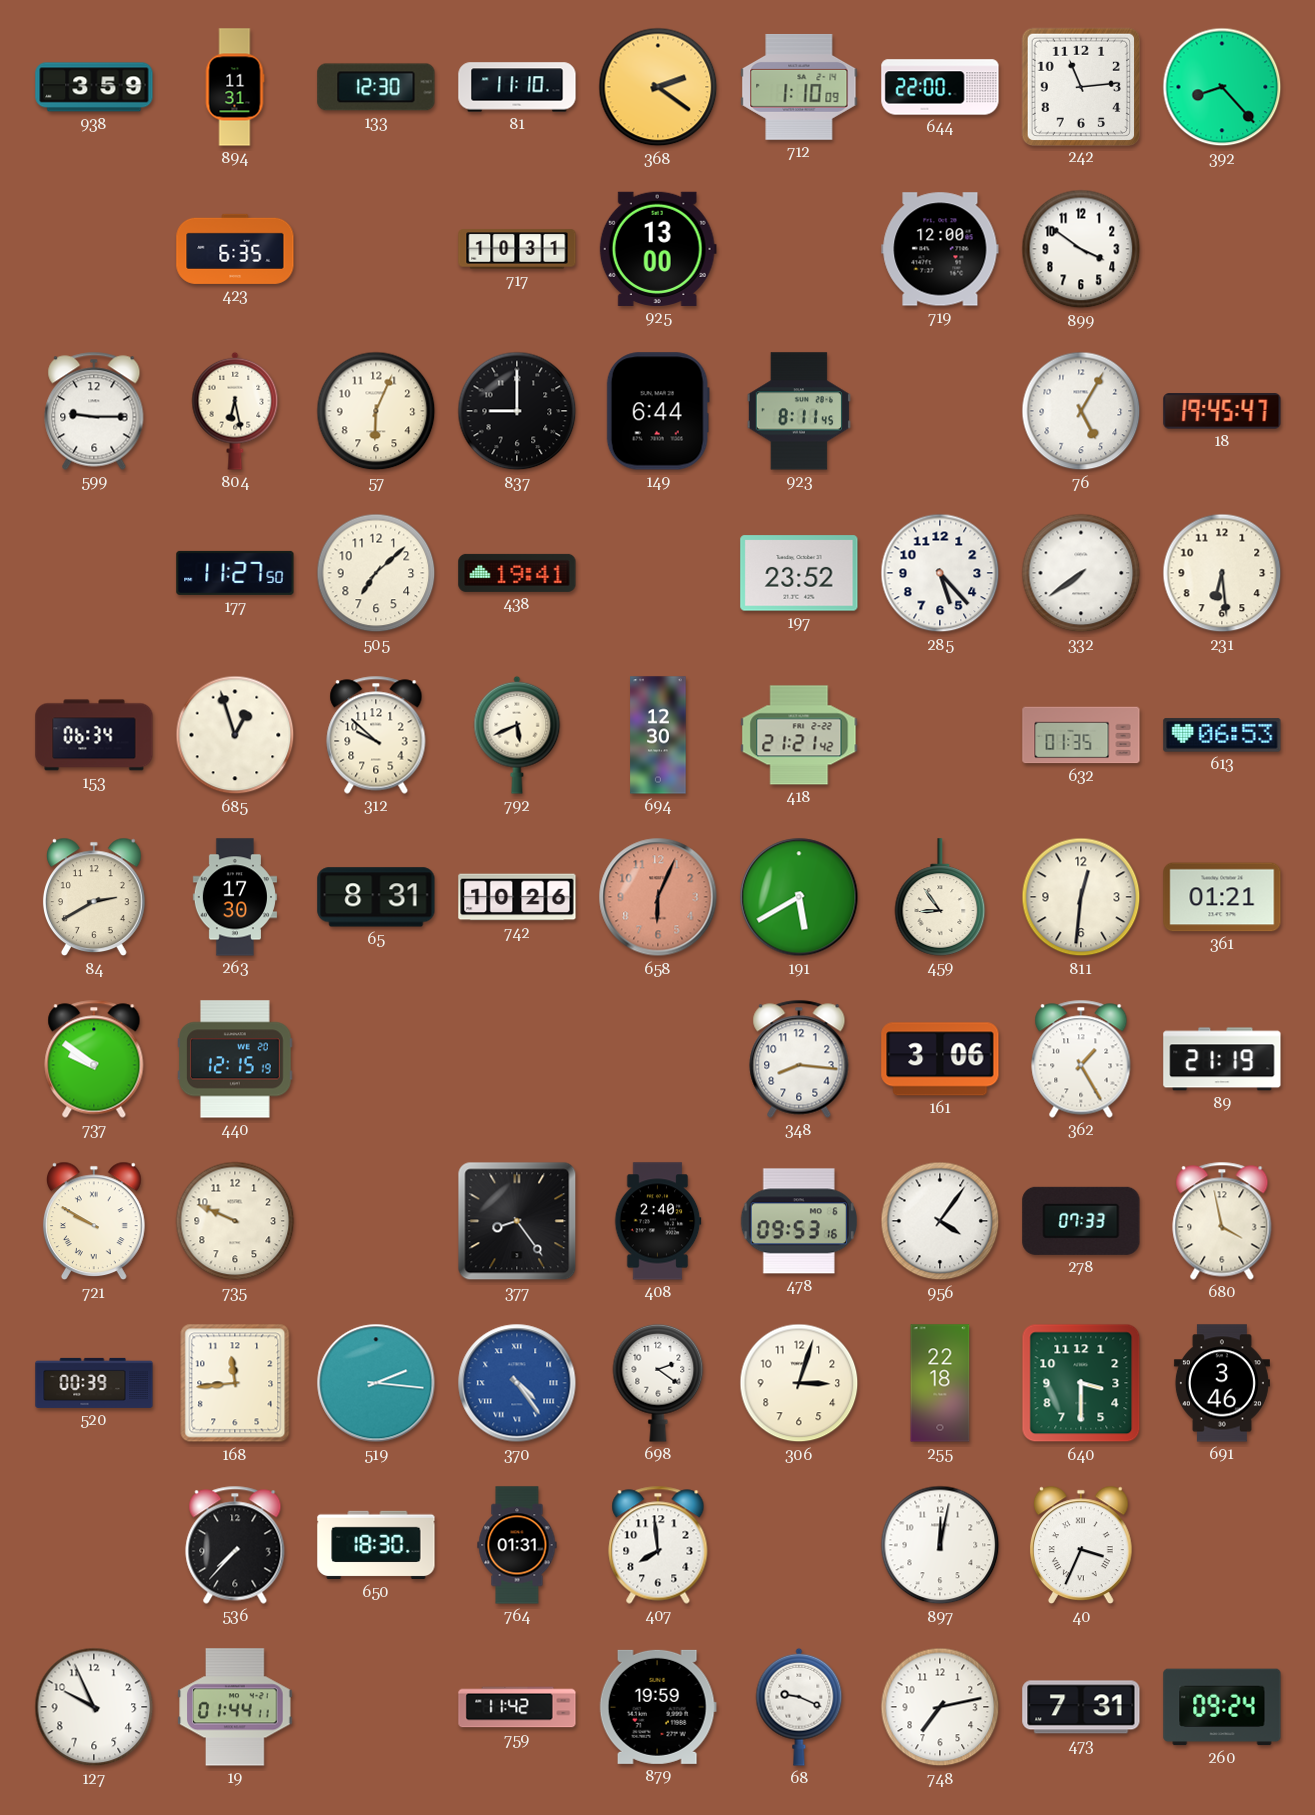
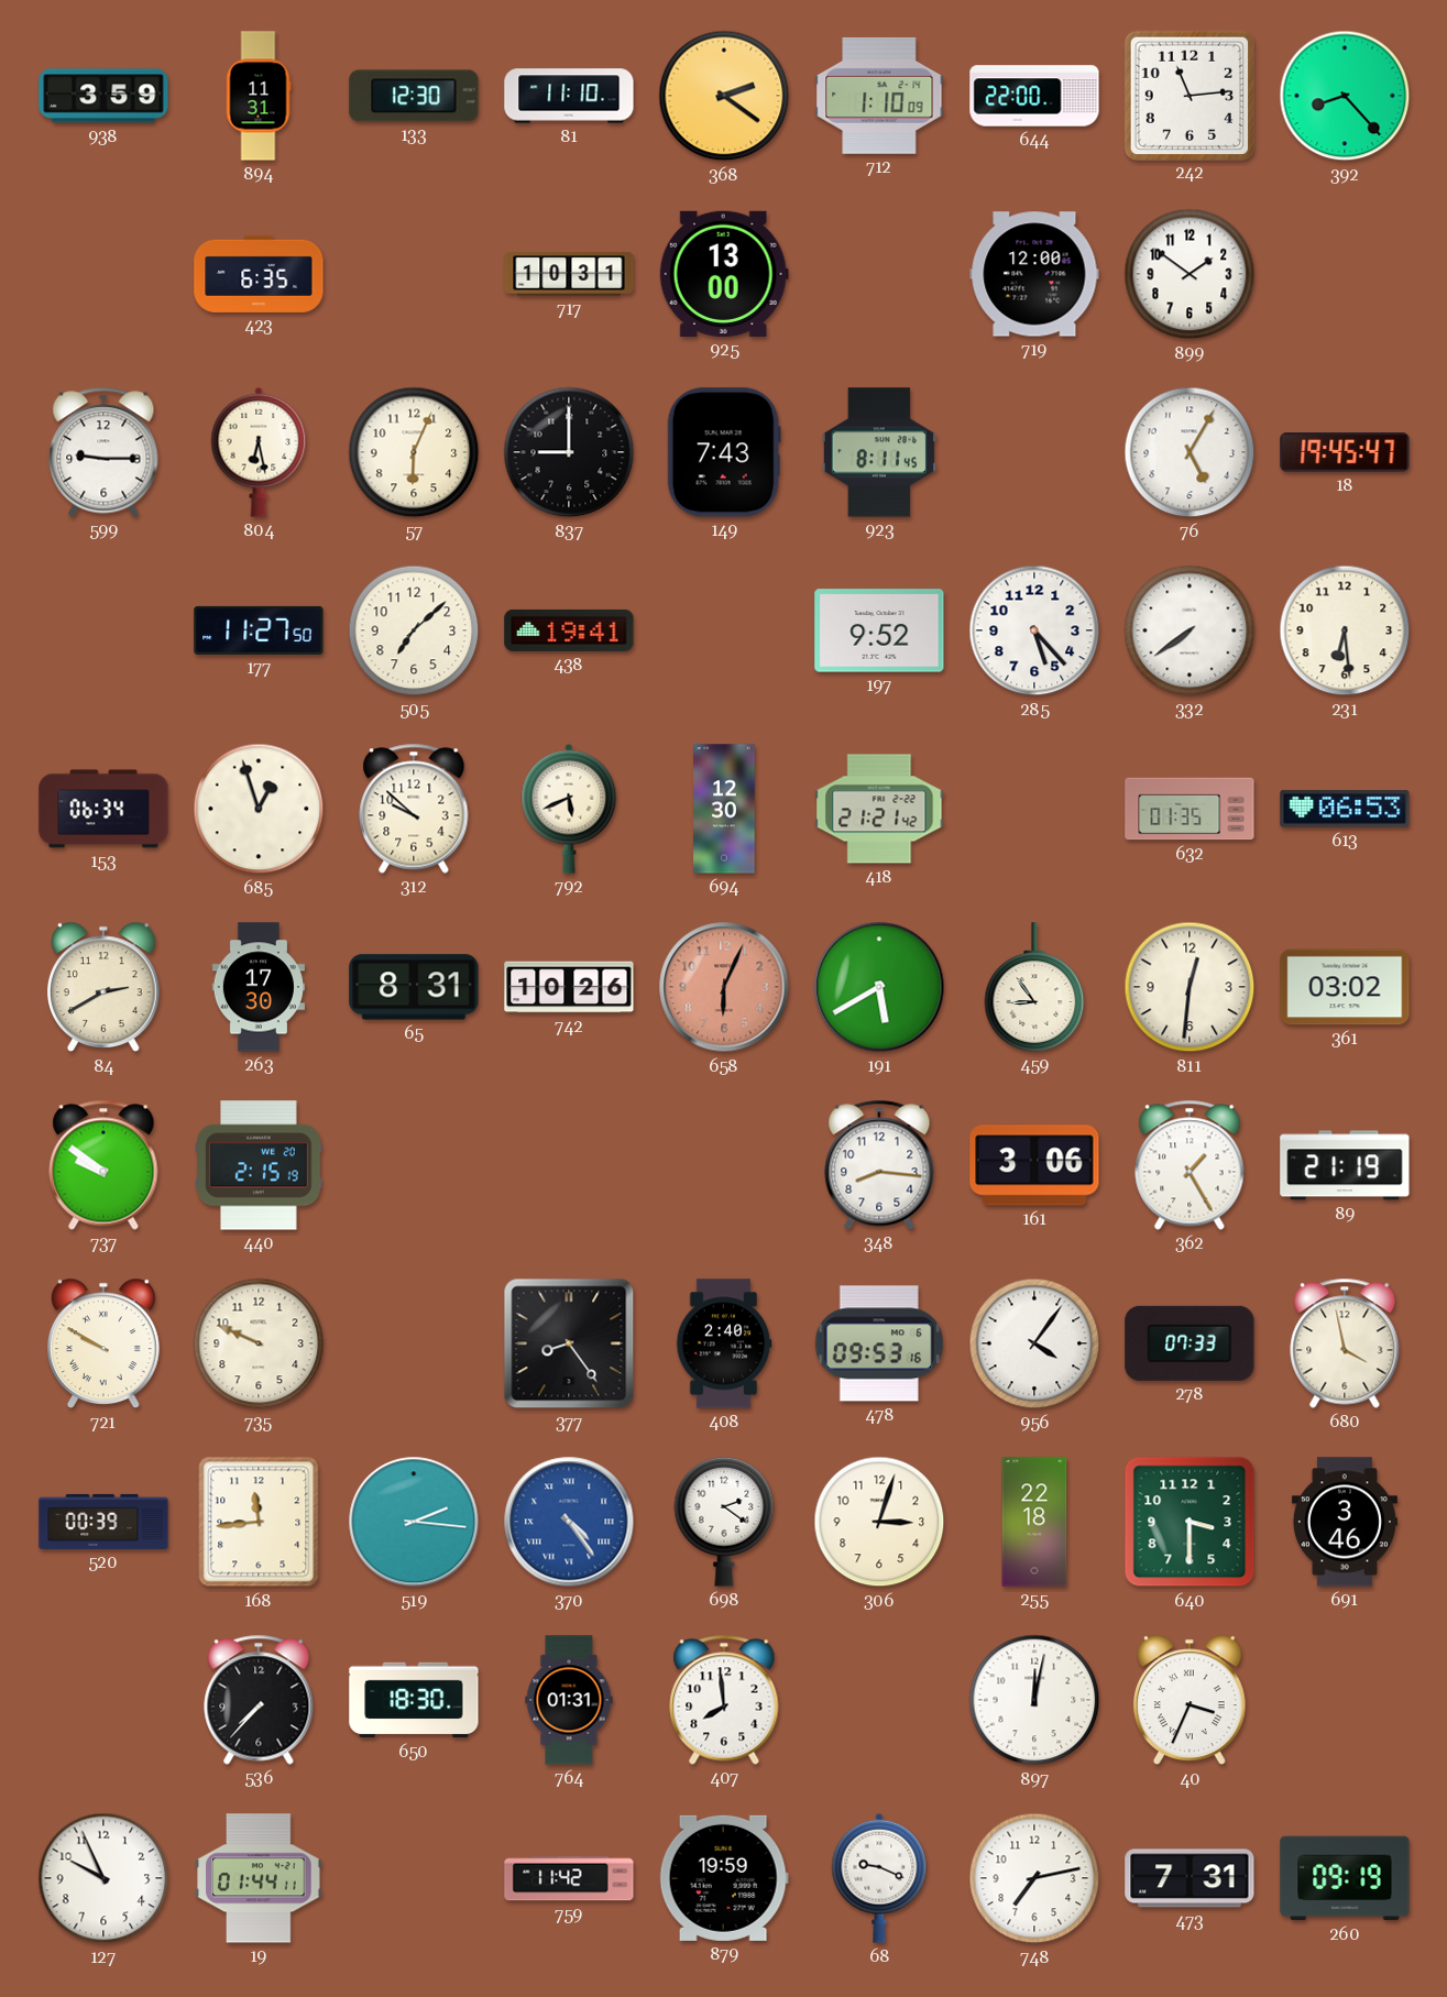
899: 3:51 -> 1:51
149: 6:44 -> 7:43
197: 23:52 -> 9:52
361: 01:21 -> 03:02
440: 12:15 -> 2:15
260: 09:24 -> 09:19
